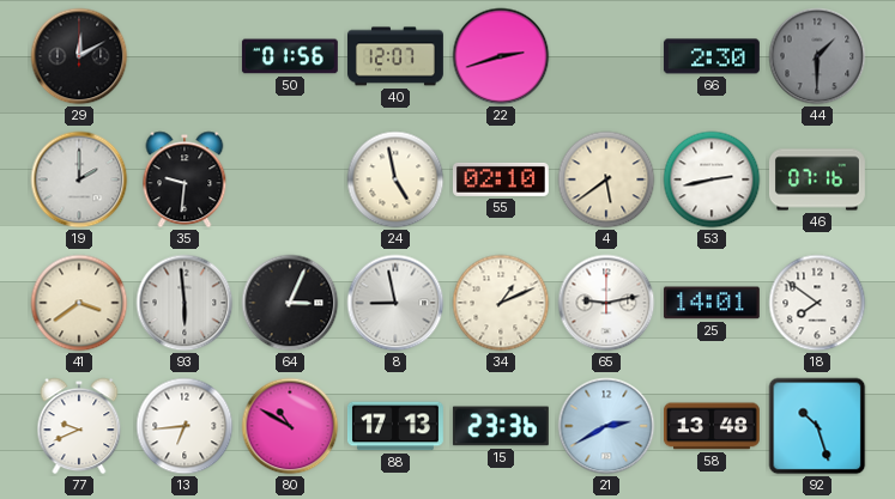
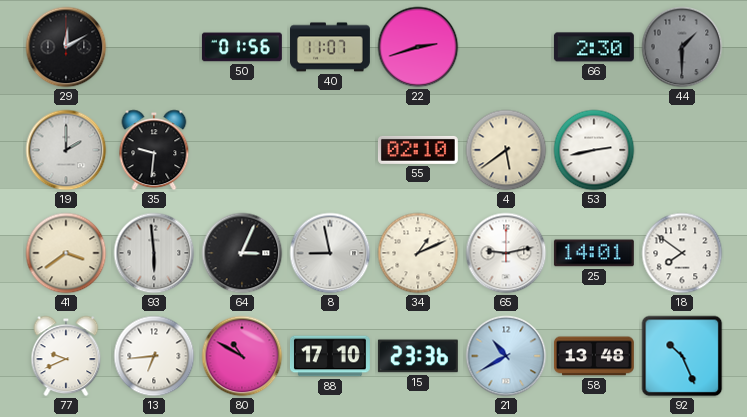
40: 12:07 -> 11:07
24: 4:58 -> none
46: 07:16 -> none
88: 17:13 -> 17:10
21: 2:40 -> 10:40
92: 10:27 -> 10:26
